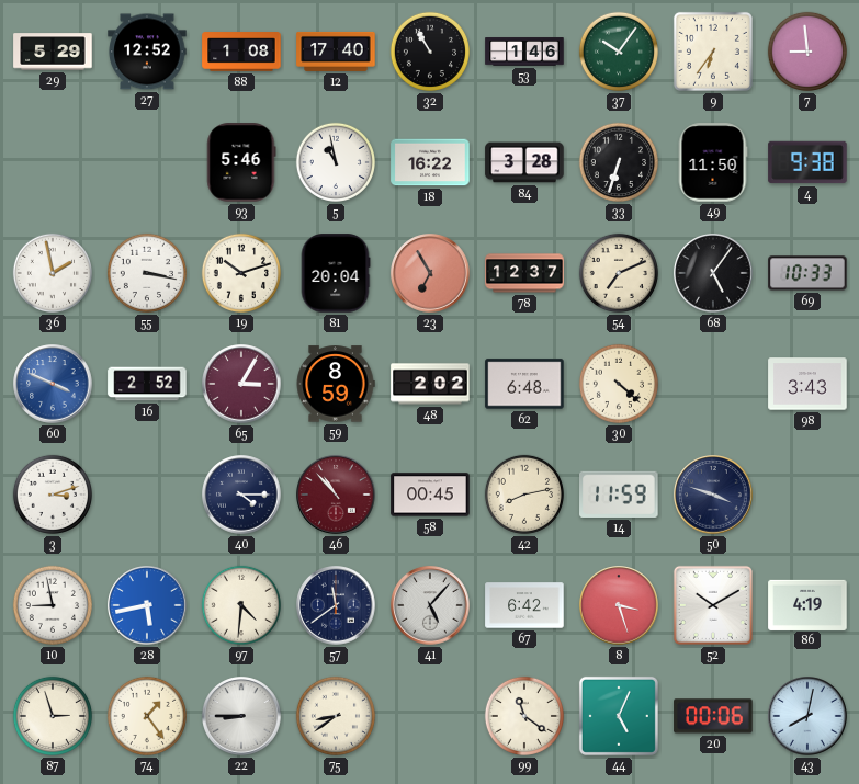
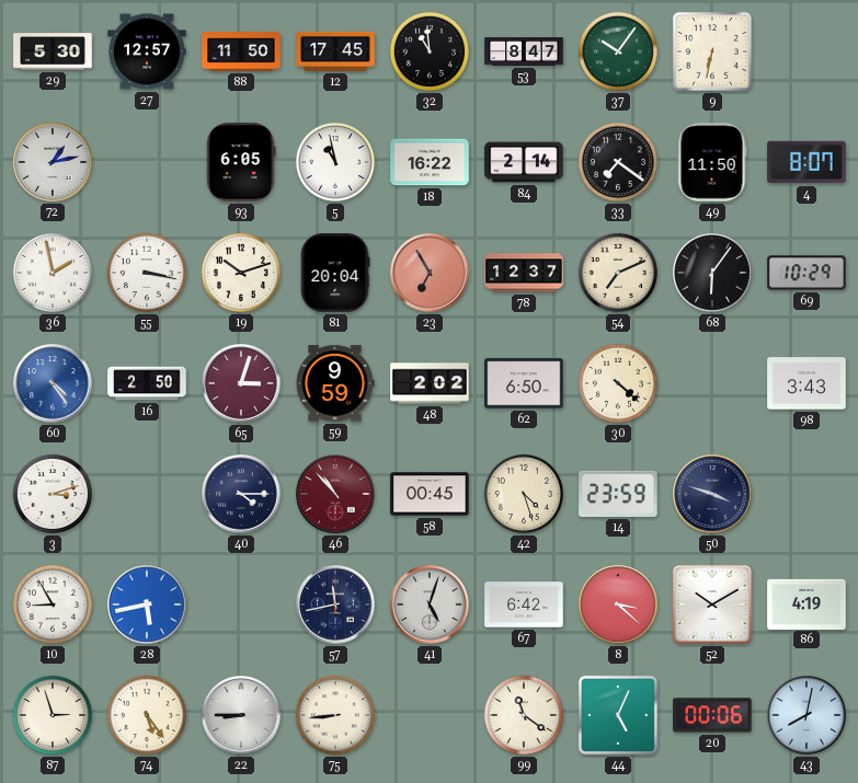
29: 5:29 -> 5:30
27: 12:52 -> 12:57
88: 1:08 -> 11:50
12: 17:40 -> 17:45
32: 10:55 -> 10:59
53: 1:46 -> 8:47
9: 6:36 -> 6:32
7: 8:59 -> none
72: none -> 1:13
93: 5:46 -> 6:05
84: 3:28 -> 2:14
33: 6:33 -> 7:21
4: 9:38 -> 8:07
68: 5:06 -> 6:06
69: 10:33 -> 10:29
60: 3:49 -> 4:24
16: 2:52 -> 2:50
65: 3:05 -> 3:03
59: 8:59 -> 9:59
62: 6:48 -> 6:50
42: 8:13 -> 4:27
14: 11:59 -> 23:59
10: 8:58 -> 8:55
97: 4:31 -> none
57: 11:39 -> 11:43
41: 5:07 -> 5:03
8: 3:27 -> 3:22
74: 1:24 -> 5:24
75: 8:39 -> 8:44
